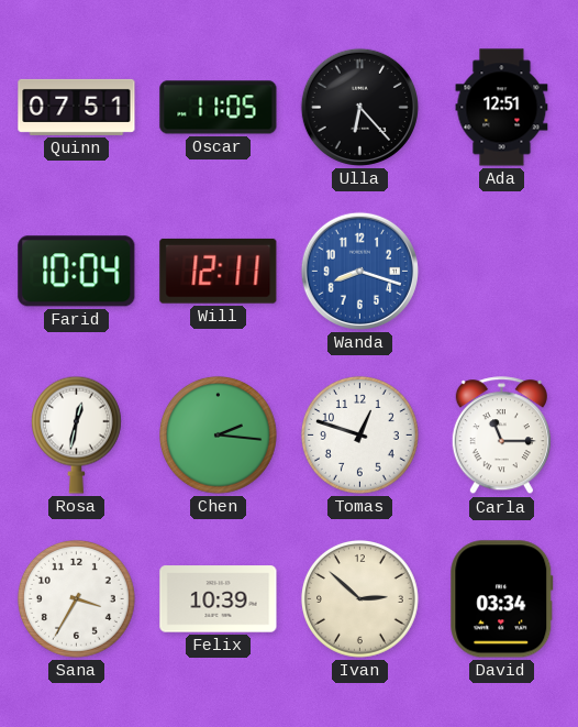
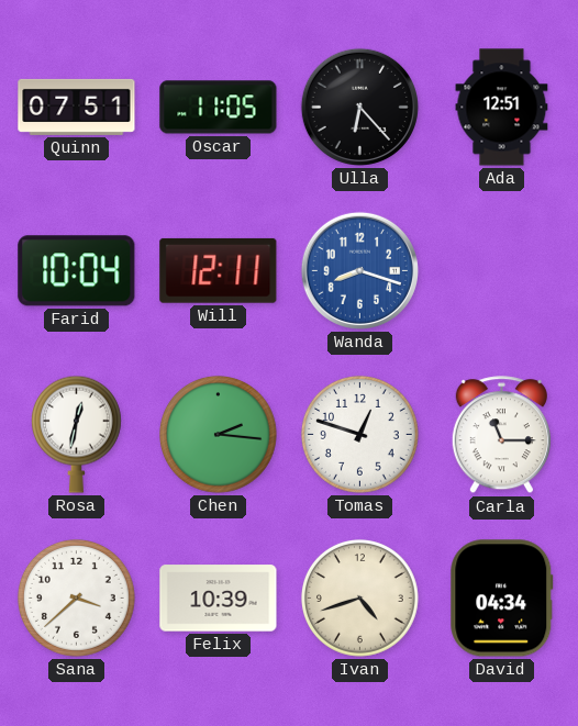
Sana: 3:35 -> 3:38
Ivan: 2:52 -> 4:42
David: 03:34 -> 04:34
